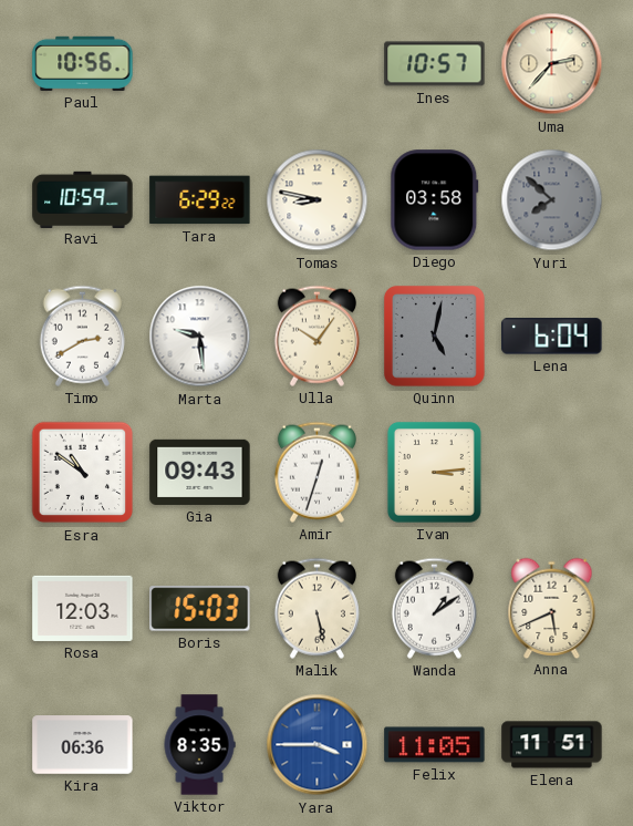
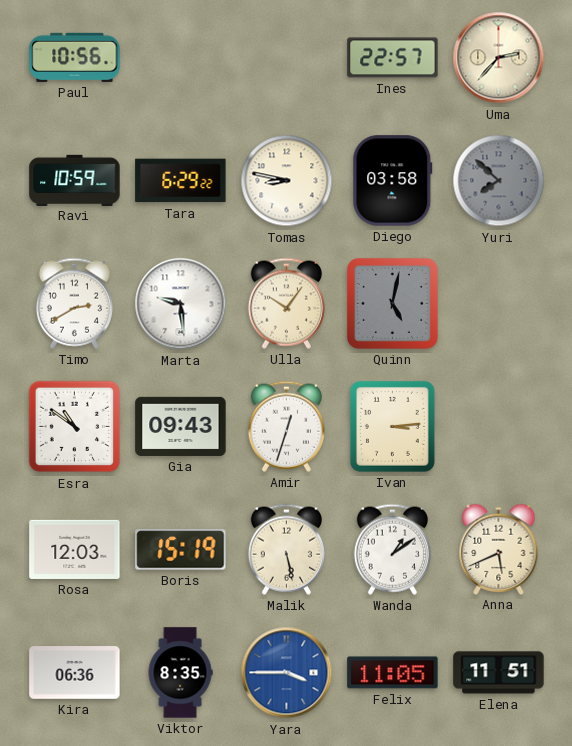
Ines: 10:57 -> 22:57
Lena: 6:04 -> none
Boris: 15:03 -> 15:19
